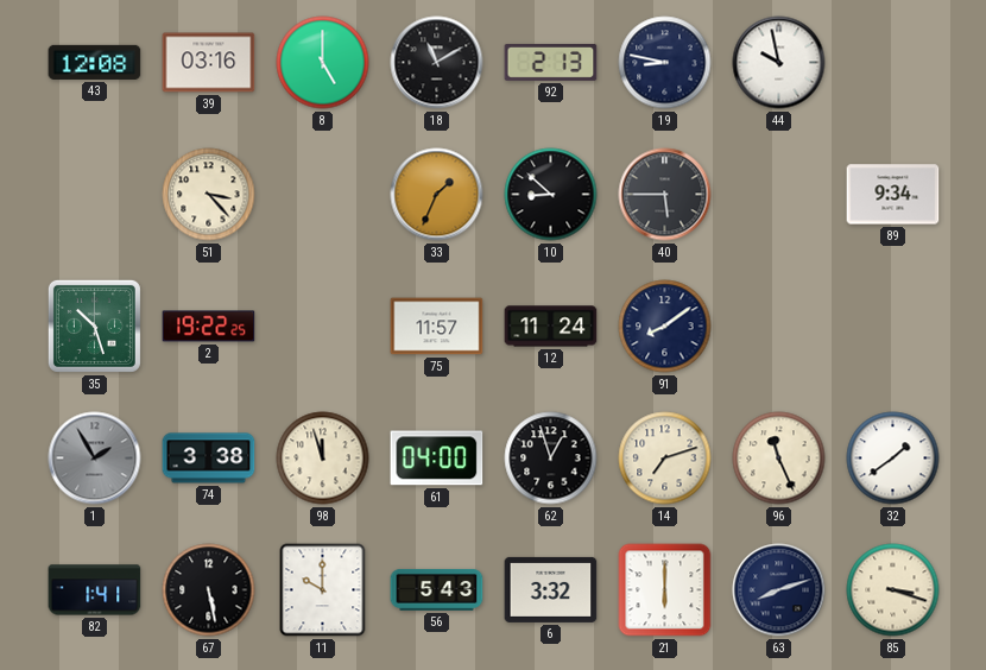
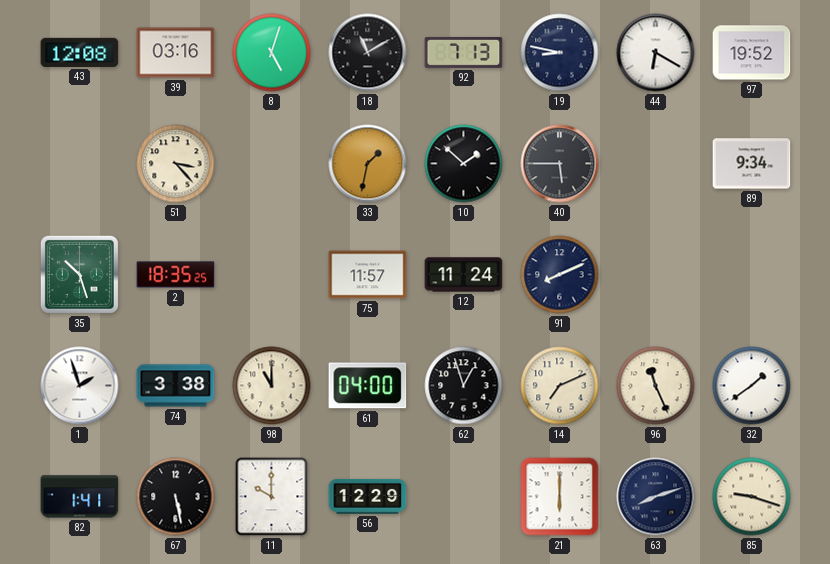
8: 5:00 -> 5:03
92: 2:13 -> 7:13
44: 9:58 -> 6:20
97: none -> 19:52
33: 1:34 -> 1:32
10: 8:52 -> 1:52
2: 19:22 -> 18:35
91: 8:09 -> 8:11
1: 1:55 -> 1:57
1 dial: grey -> white
98: 11:57 -> 11:00
14: 7:12 -> 7:11
56: 5:43 -> 12:29
6: 3:32 -> none
85: 3:18 -> 9:18
